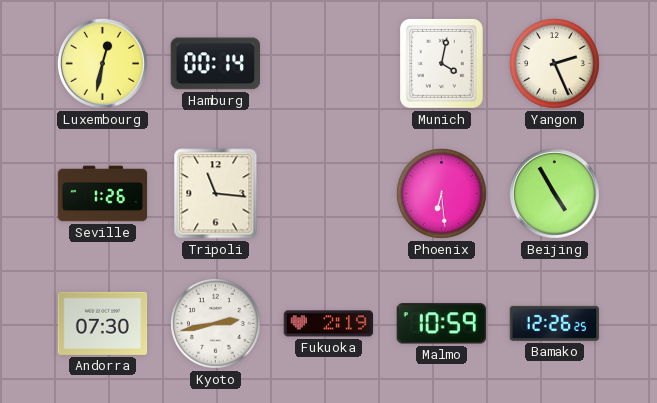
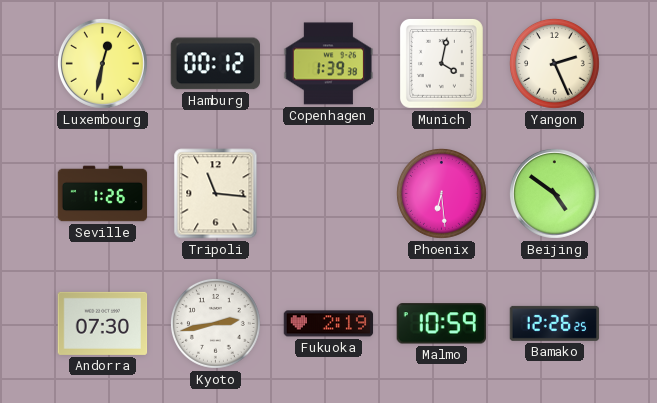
Hamburg: 00:14 -> 00:12
Copenhagen: none -> 1:39
Beijing: 4:55 -> 4:51
